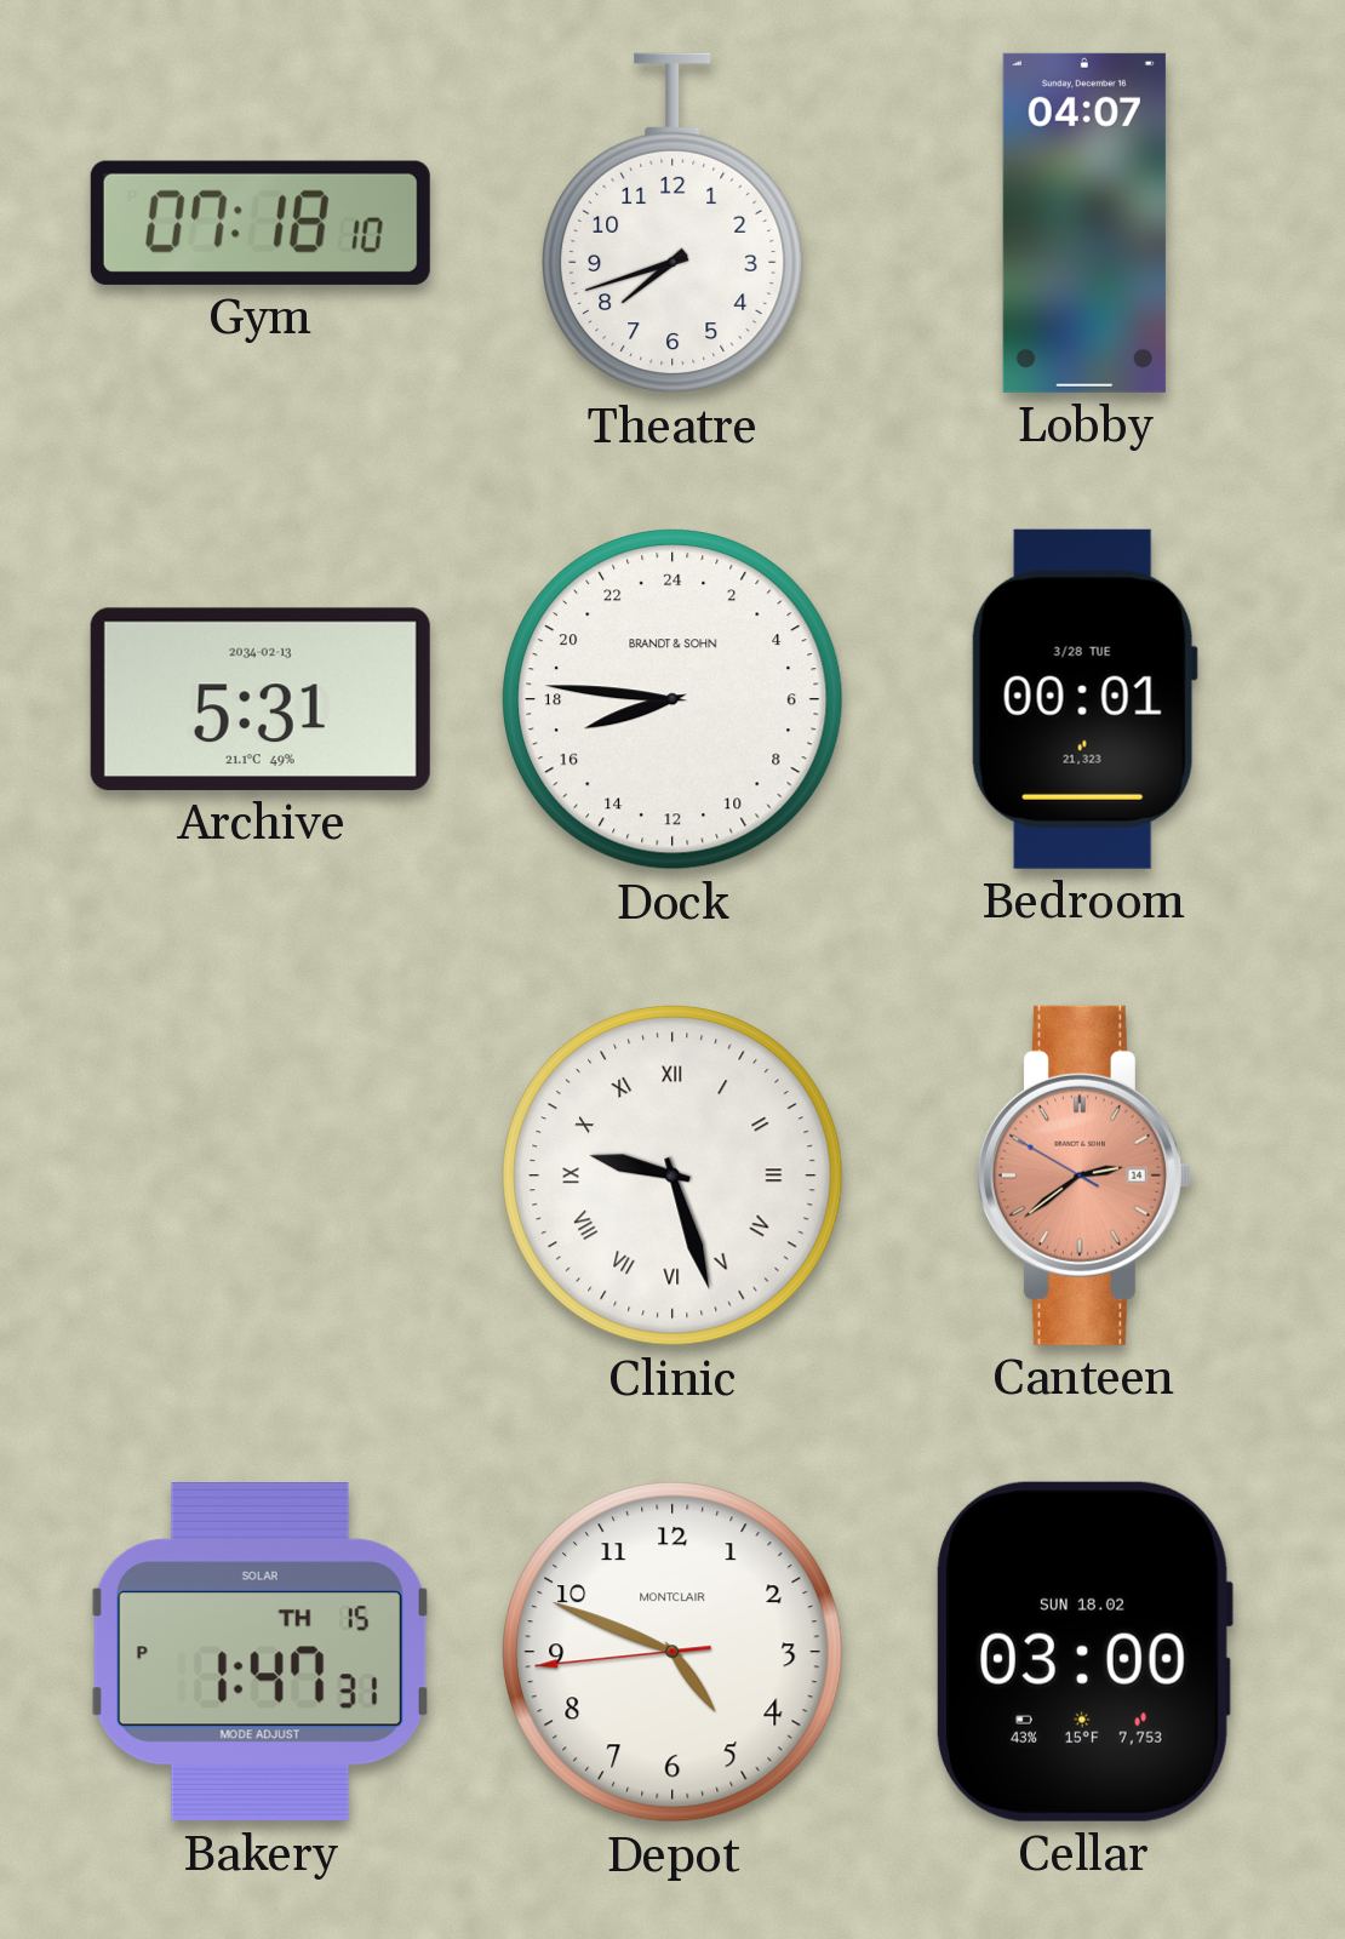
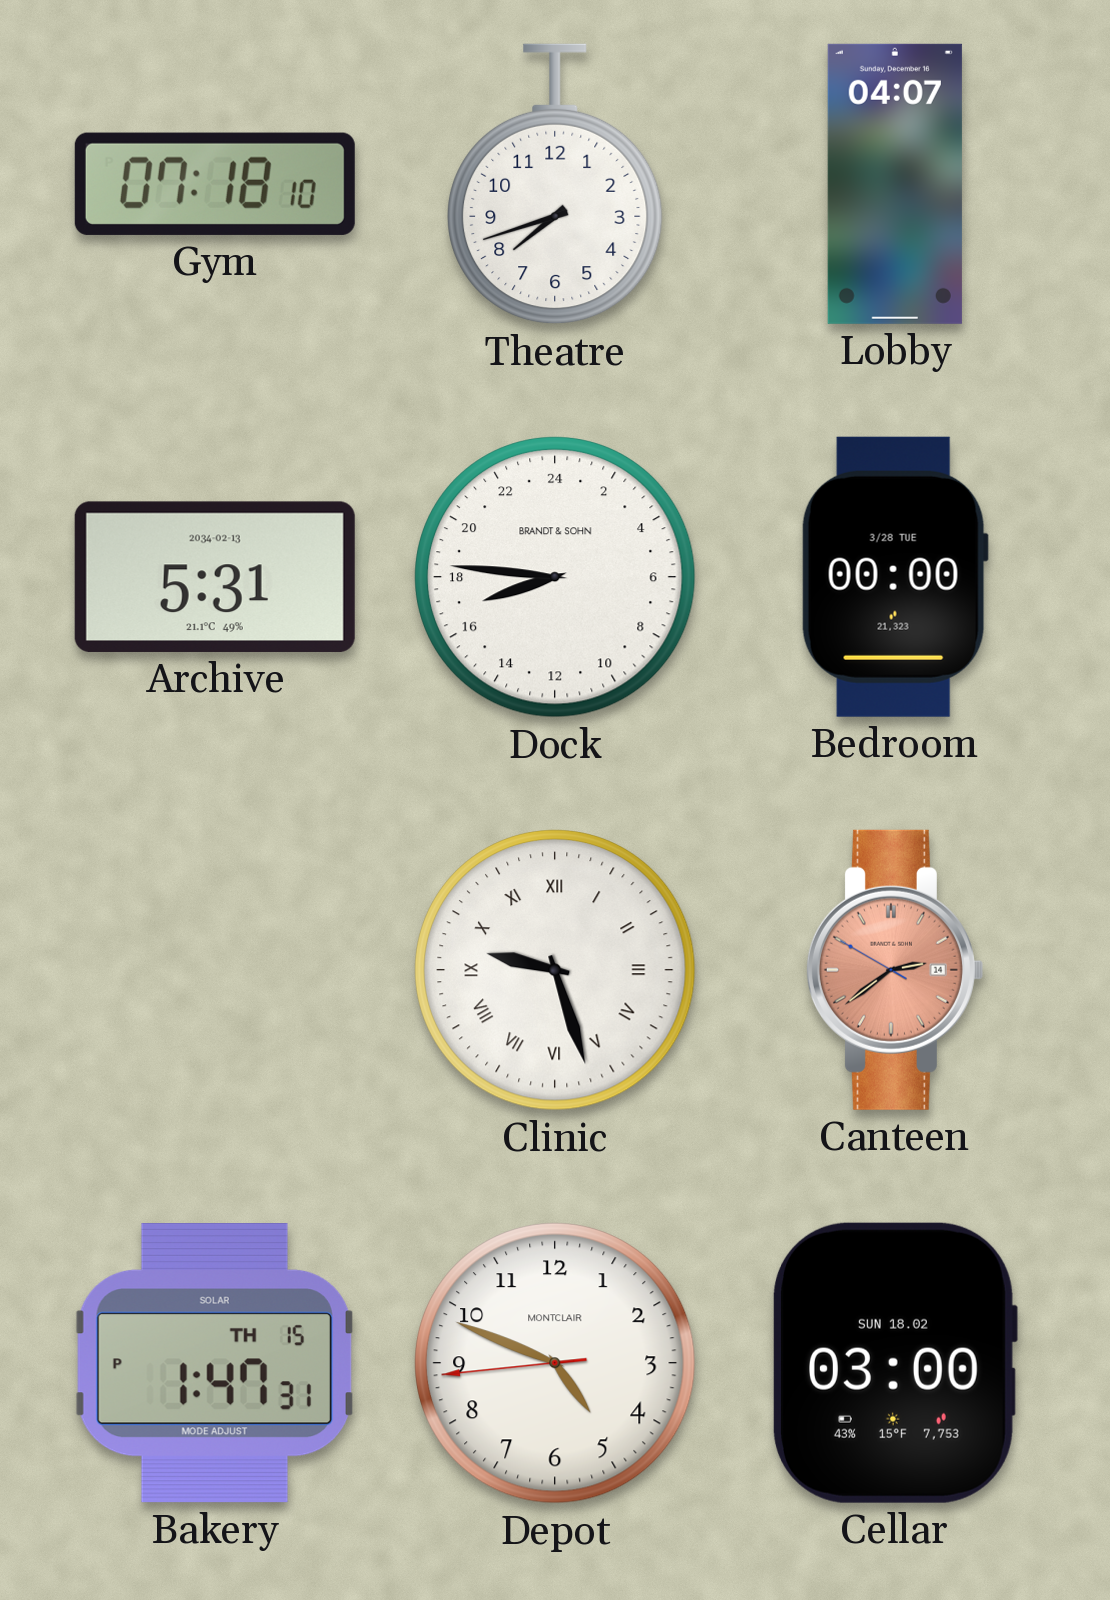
Bedroom: 00:01 -> 00:00
